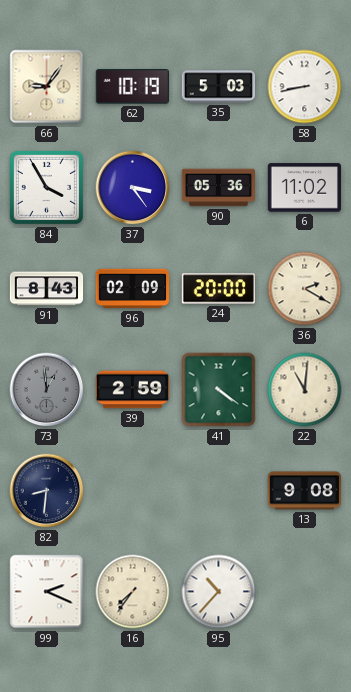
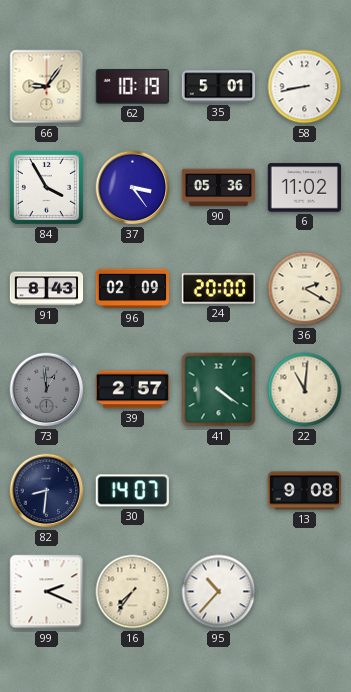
35: 5:03 -> 5:01
39: 2:59 -> 2:57
30: none -> 14:07
